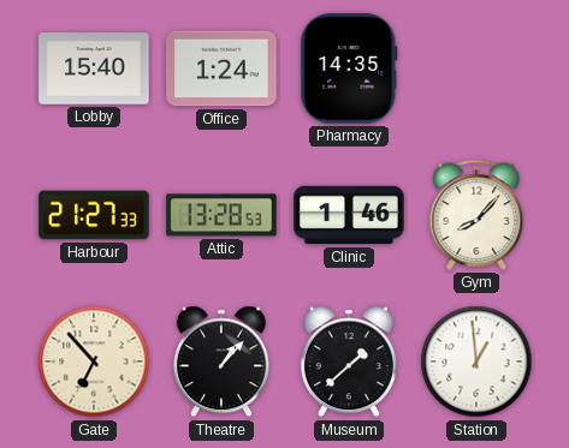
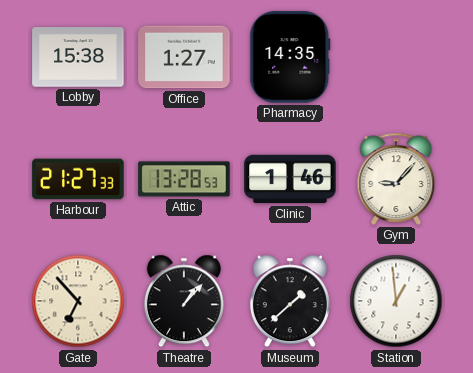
Lobby: 15:40 -> 15:38
Office: 1:24 -> 1:27
Gym: 8:07 -> 9:07
